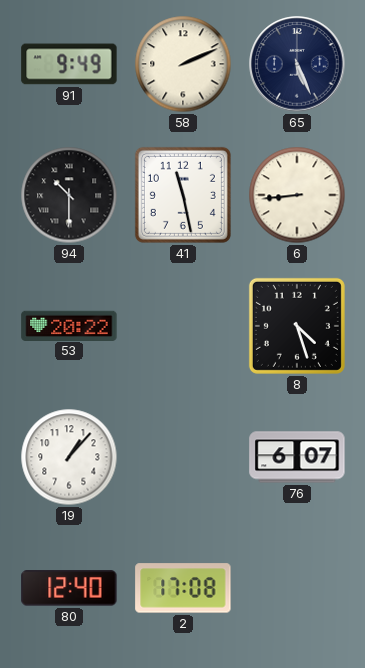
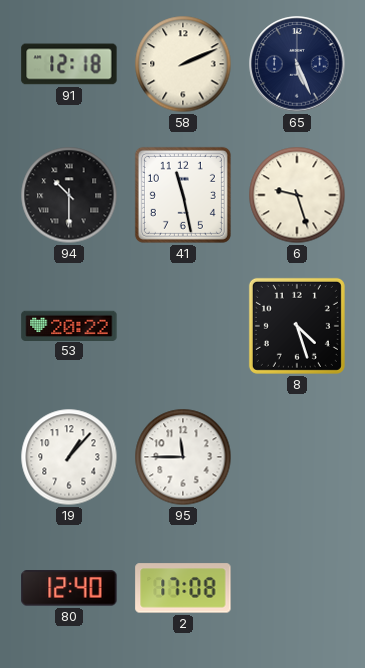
91: 9:49 -> 12:18
6: 8:44 -> 9:27
95: none -> 11:45
76: 6:07 -> none
